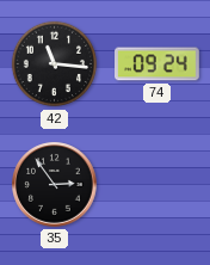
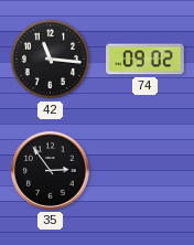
74: 09:24 -> 09:02
